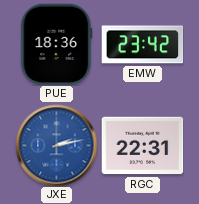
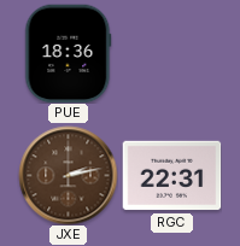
EMW: 23:42 -> none
JXE dial: blue -> brown
